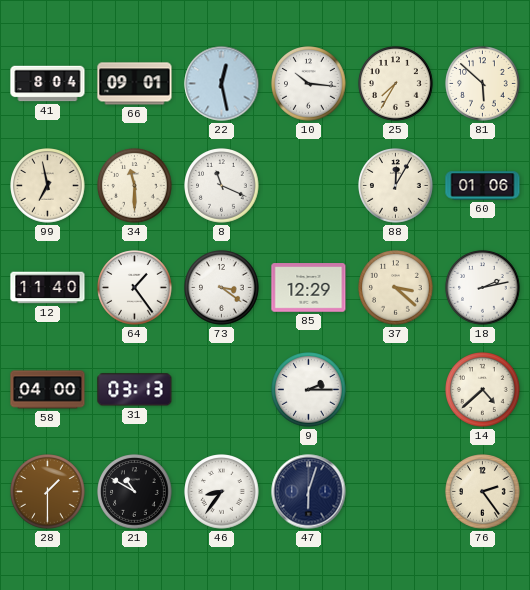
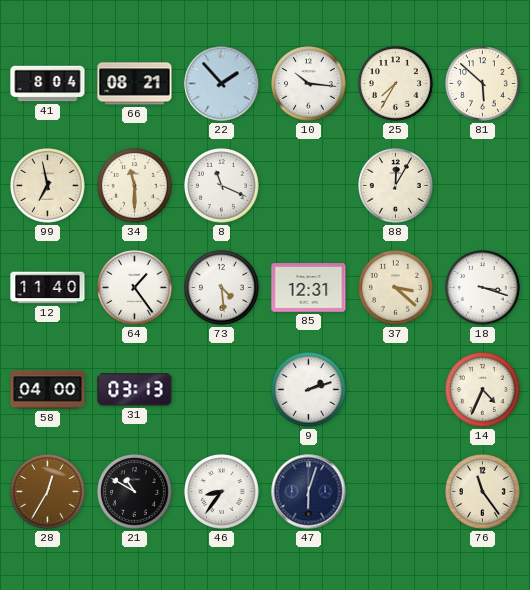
66: 09:01 -> 08:21
22: 12:28 -> 1:53
60: 01:06 -> none
73: 3:21 -> 4:29
85: 12:29 -> 12:31
18: 2:13 -> 3:18
9: 2:15 -> 2:12
14: 4:38 -> 4:34
28: 1:30 -> 12:35
76: 2:24 -> 11:24
